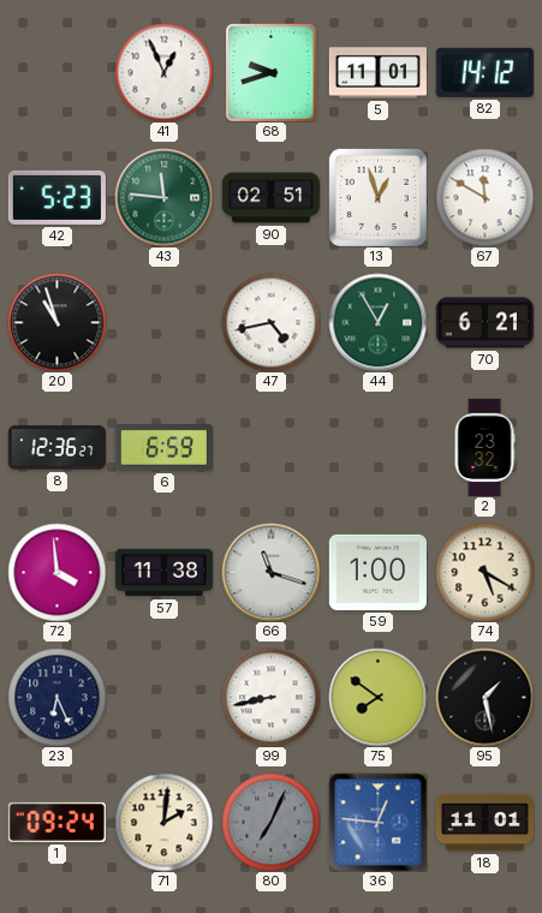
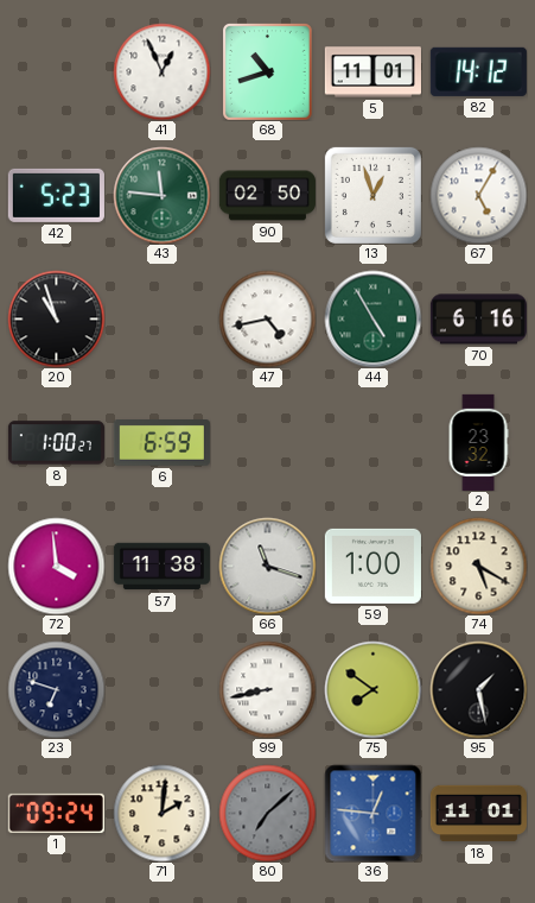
68: 9:42 -> 10:42
90: 02:51 -> 02:50
67: 11:50 -> 5:05
44: 12:55 -> 4:55
70: 6:21 -> 6:16
8: 12:36 -> 1:00
23: 6:26 -> 6:48
80: 7:04 -> 7:08
